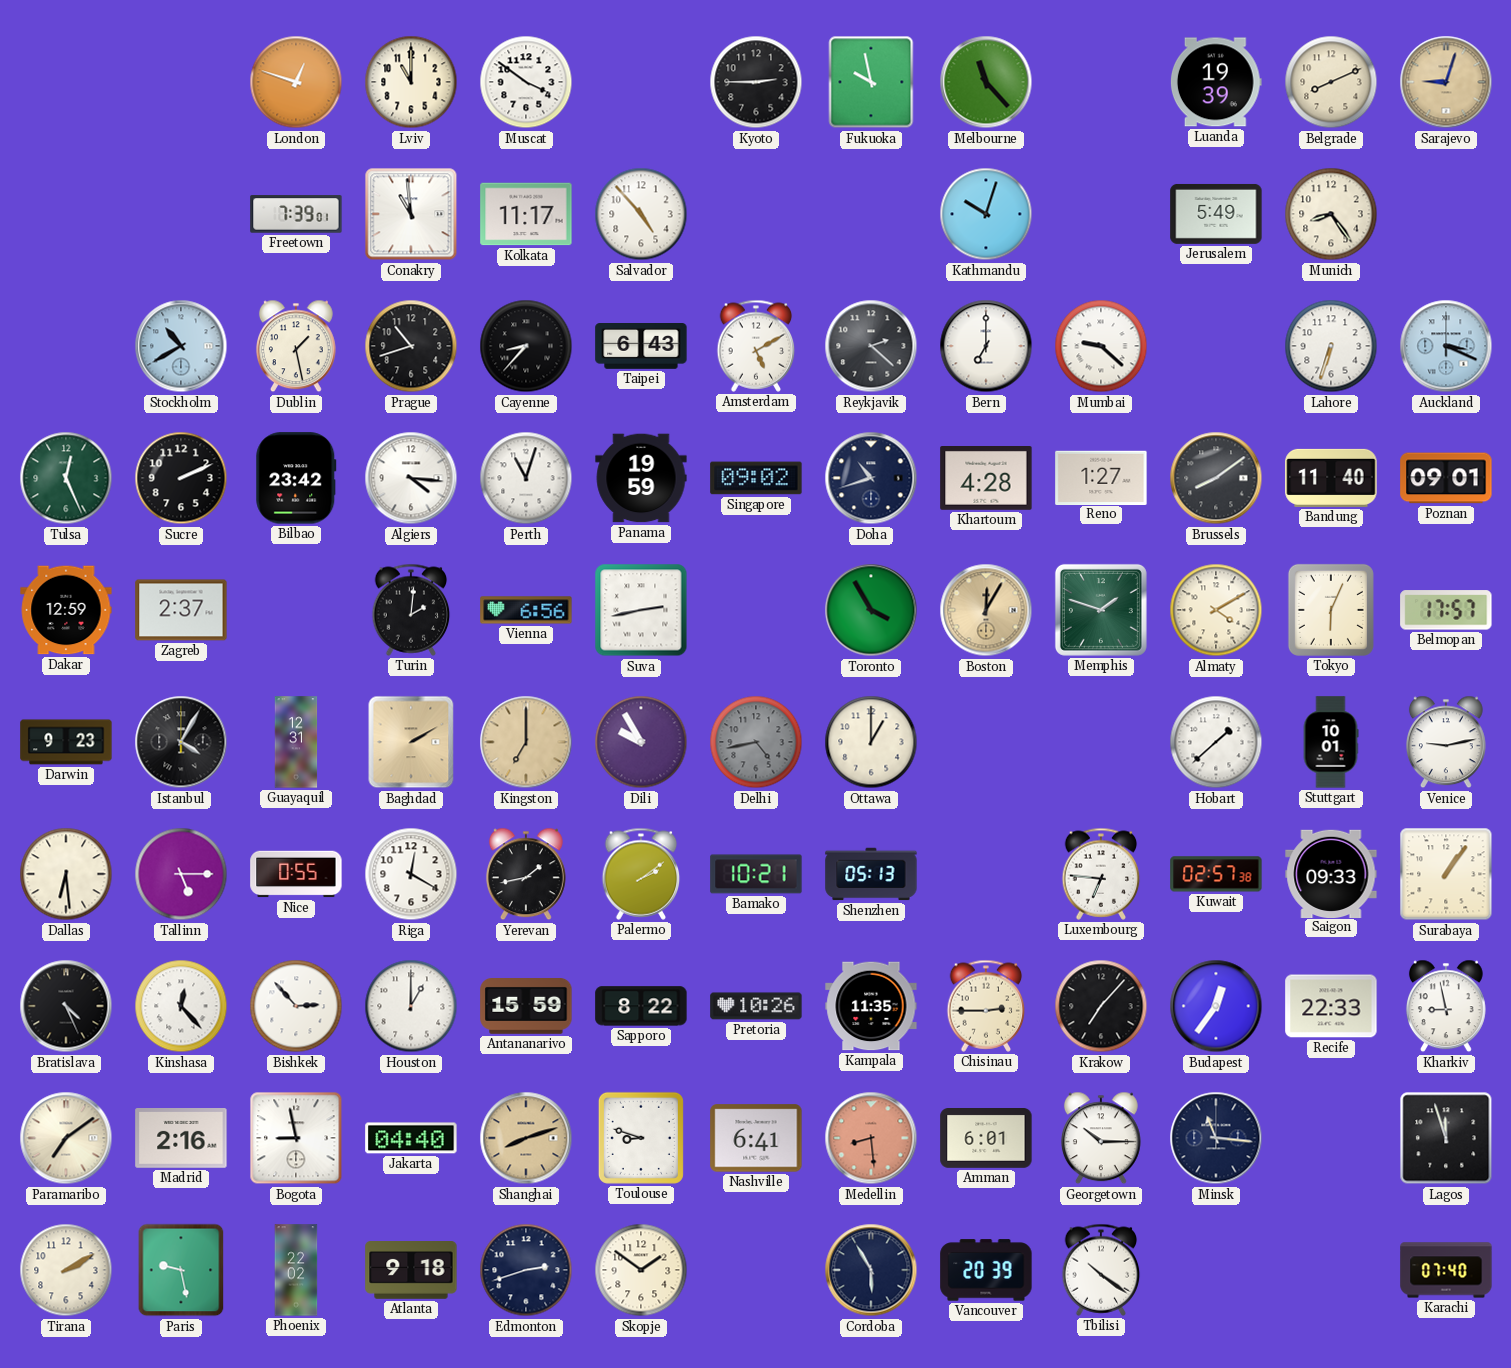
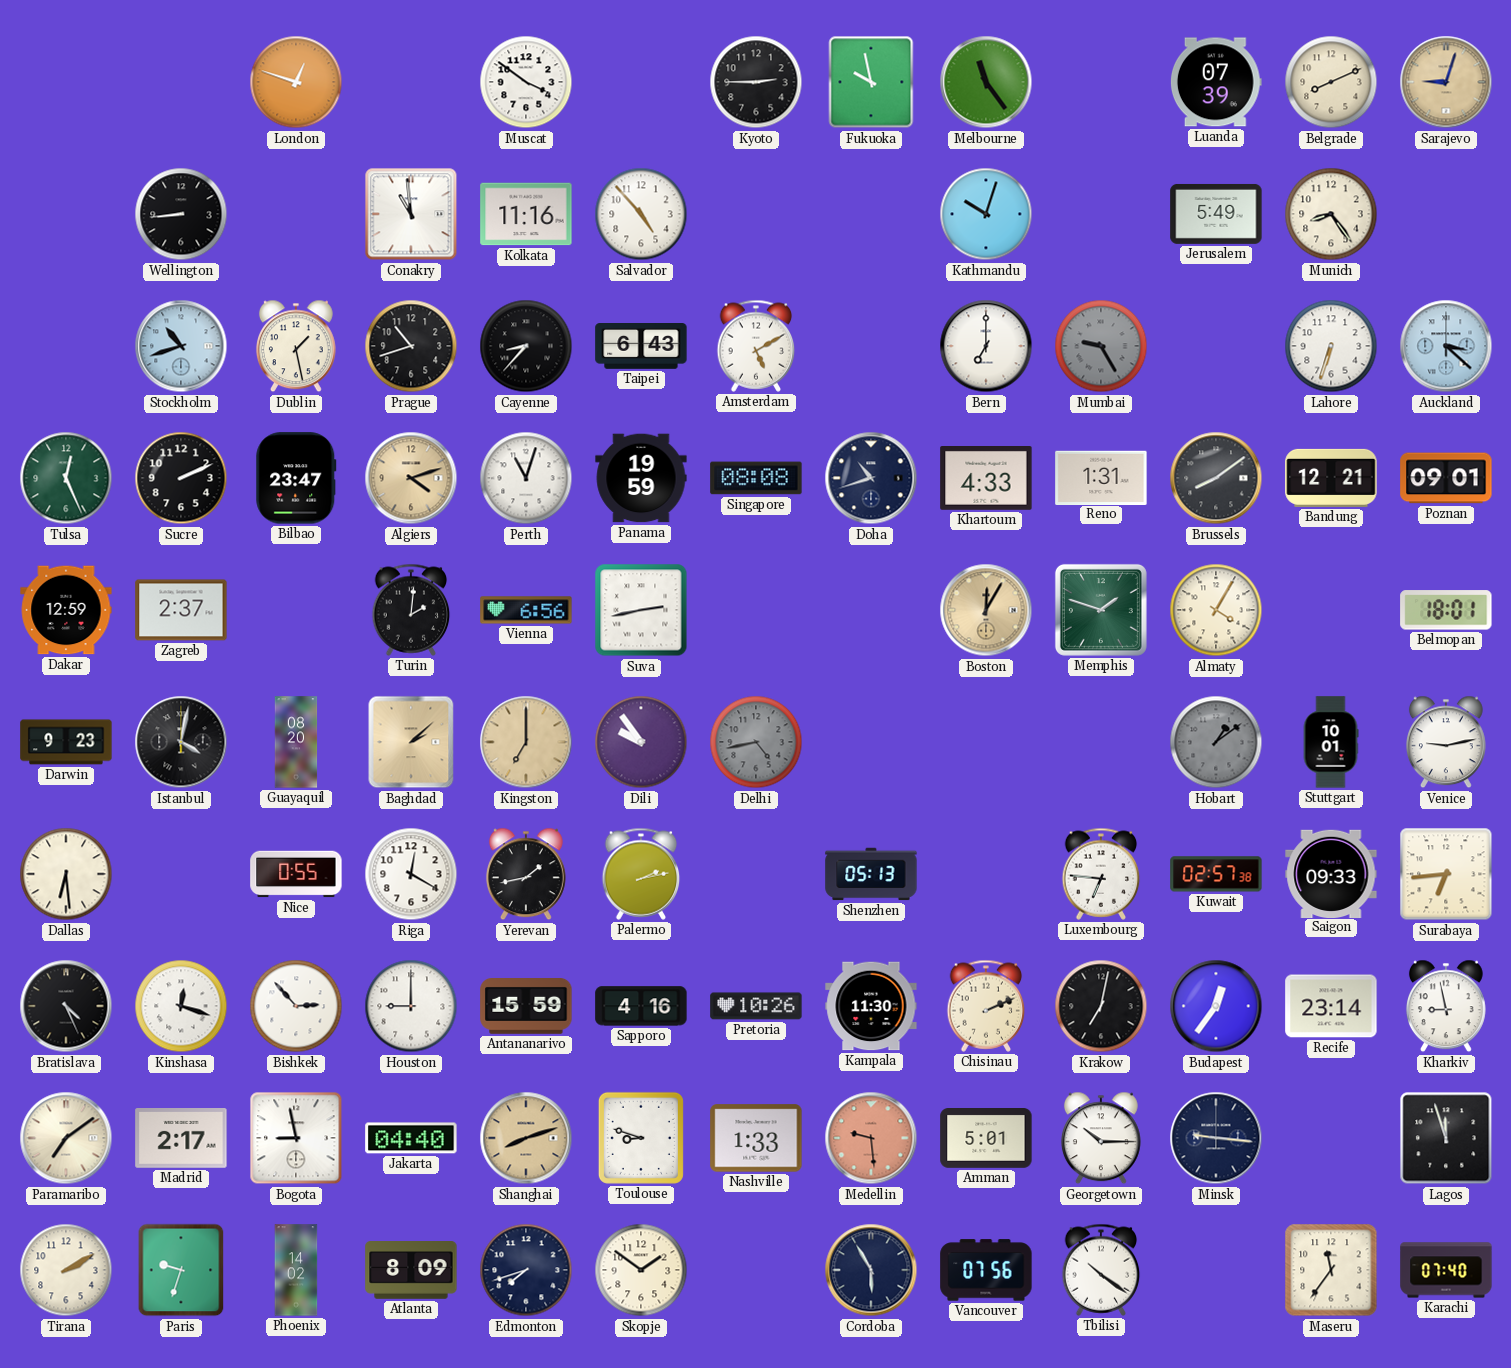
Lviv: 11:00 -> none
Melbourne: 11:23 -> 11:24
Luanda: 19:39 -> 07:39
Wellington: none -> 8:44
Freetown: 7:39 -> none
Kolkata: 11:17 -> 11:16
Stockholm: 10:40 -> 10:42
Reykjavik: 2:22 -> none
Mumbai: 9:22 -> 9:25
Mumbai dial: white -> grey
Auckland: 3:19 -> 3:22
Bilbao: 23:42 -> 23:47
Algiers: 4:16 -> 4:12
Algiers dial: white -> champagne
Singapore: 09:02 -> 08:08
Khartoum: 4:28 -> 4:33
Reno: 1:27 -> 1:31
Bandung: 11:40 -> 12:21
Toronto: 3:55 -> none
Almaty: 4:10 -> 4:05
Tokyo: 6:04 -> none
Belmopan: 17:57 -> 18:01
Istanbul: 4:05 -> 4:02
Guayaquil: 12:31 -> 08:20
Baghdad: 2:10 -> 2:08
Dili: 9:55 -> 9:54
Ottawa: 1:00 -> none
Hobart: 1:38 -> 1:09
Hobart dial: white -> grey
Tallinn: 5:15 -> none
Palermo: 2:09 -> 2:13
Bamako: 10:21 -> none
Surabaya: 1:06 -> 6:44
Kinshasa: 12:23 -> 12:18
Houston: 1:00 -> 9:00
Sapporo: 8:22 -> 4:16
Kampala: 11:35 -> 11:30
Chisinau: 2:45 -> 2:11
Krakow: 7:07 -> 7:02
Recife: 22:33 -> 23:14
Madrid: 2:16 -> 2:17
Nashville: 6:41 -> 1:33
Medellin: 8:29 -> 9:29
Amman: 6:01 -> 5:01
Minsk: 11:16 -> 9:16
Paris: 9:28 -> 9:33
Phoenix: 22:02 -> 14:02
Atlanta: 9:18 -> 8:09
Edmonton: 2:42 -> 7:42
Vancouver: 20:39 -> 07:56
Maseru: none -> 11:36
